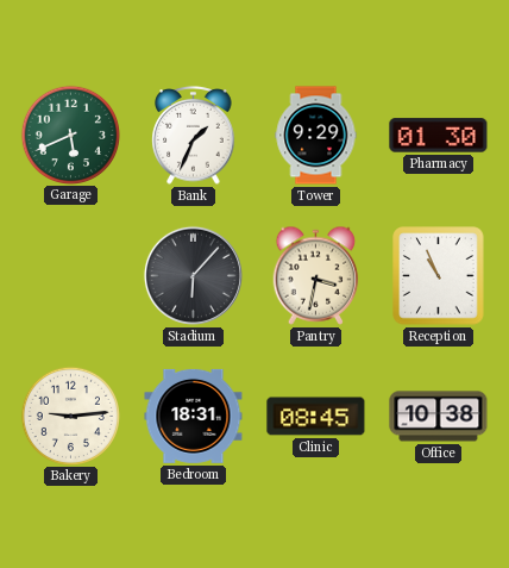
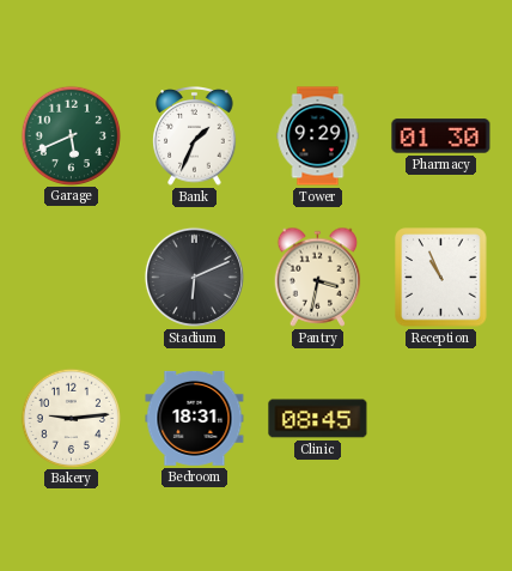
Stadium: 6:07 -> 6:11
Office: 10:38 -> none
